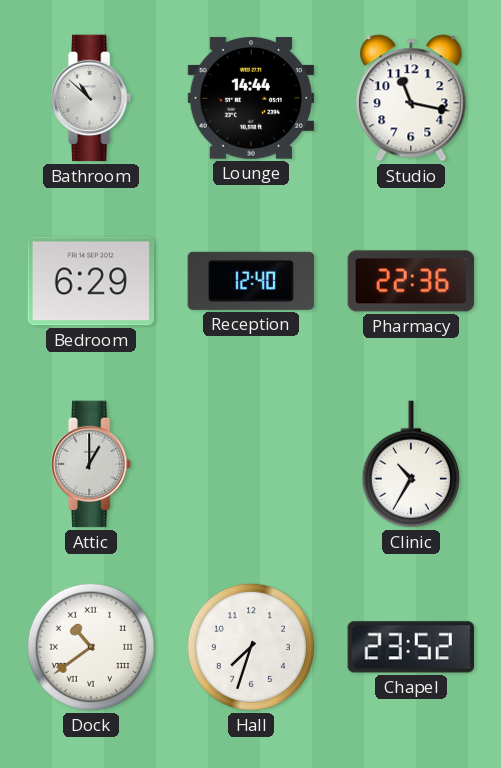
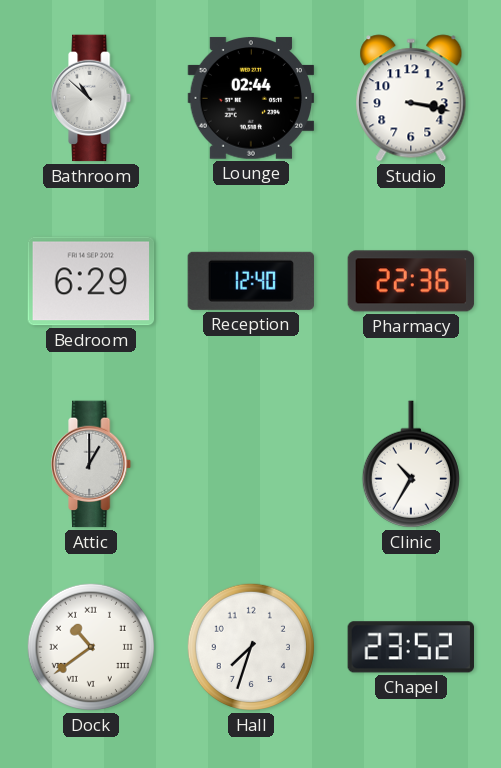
Lounge: 14:44 -> 02:44
Studio: 11:17 -> 3:17
